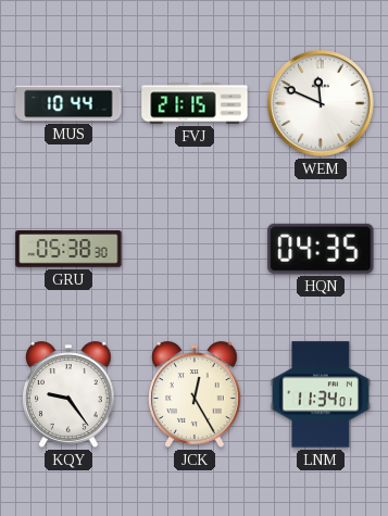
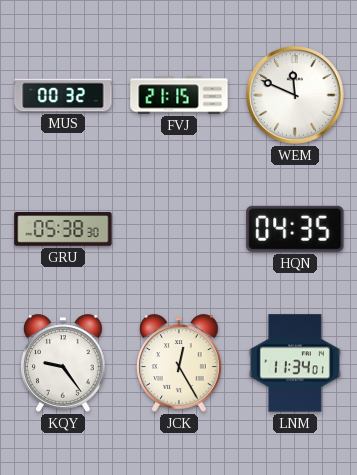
MUS: 10:44 -> 00:32
